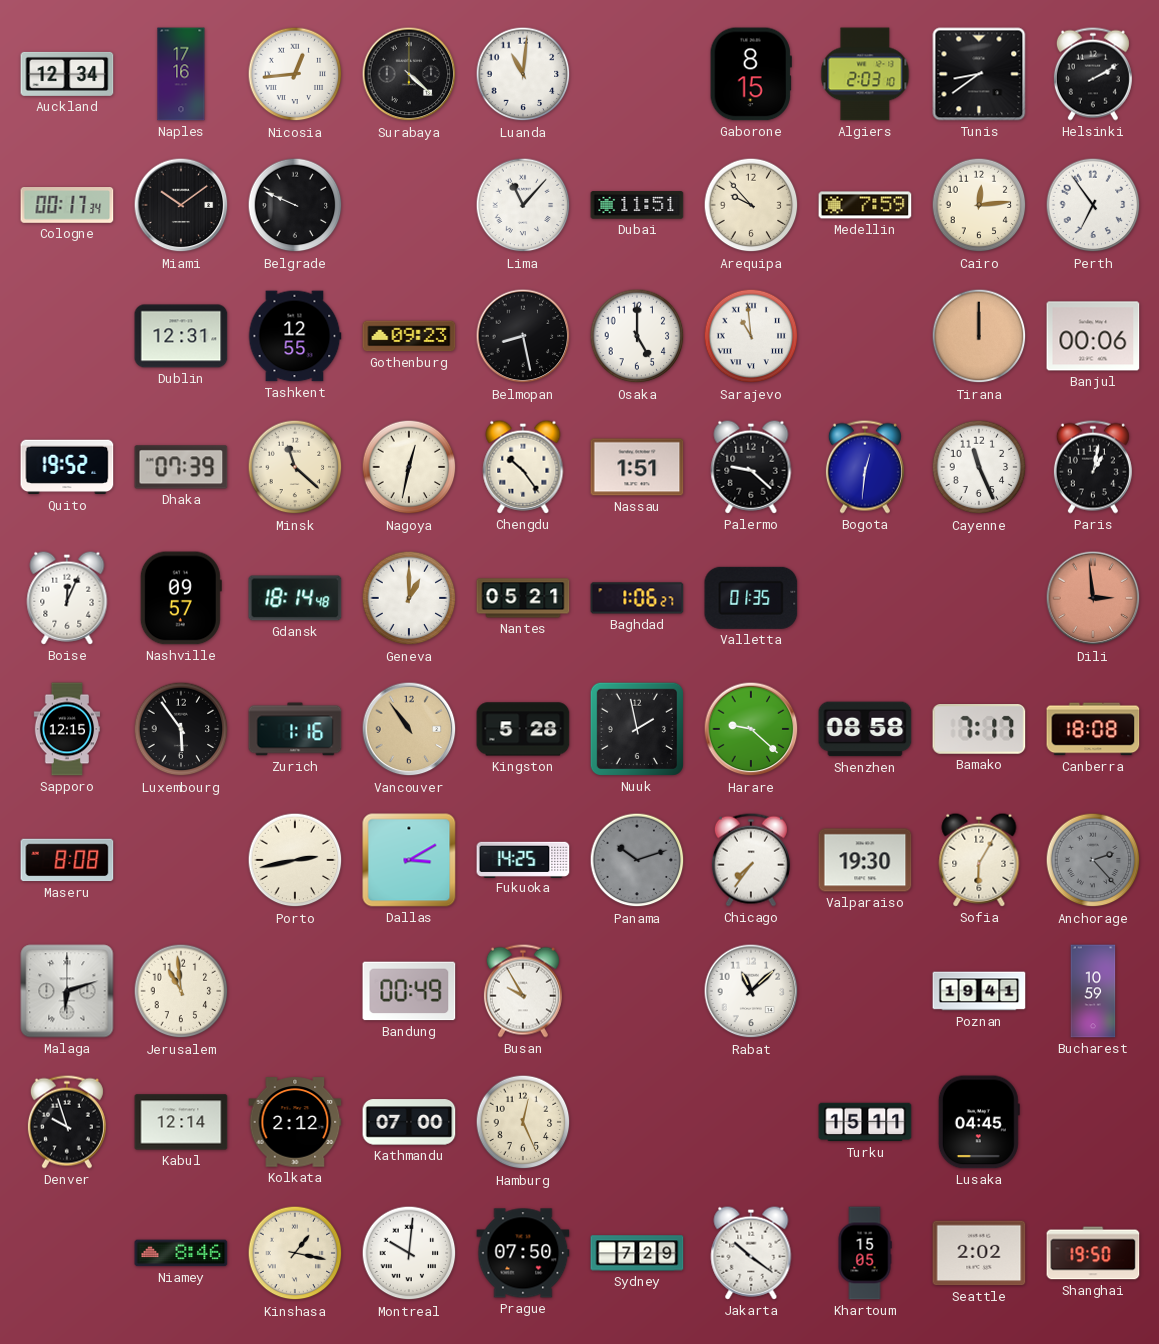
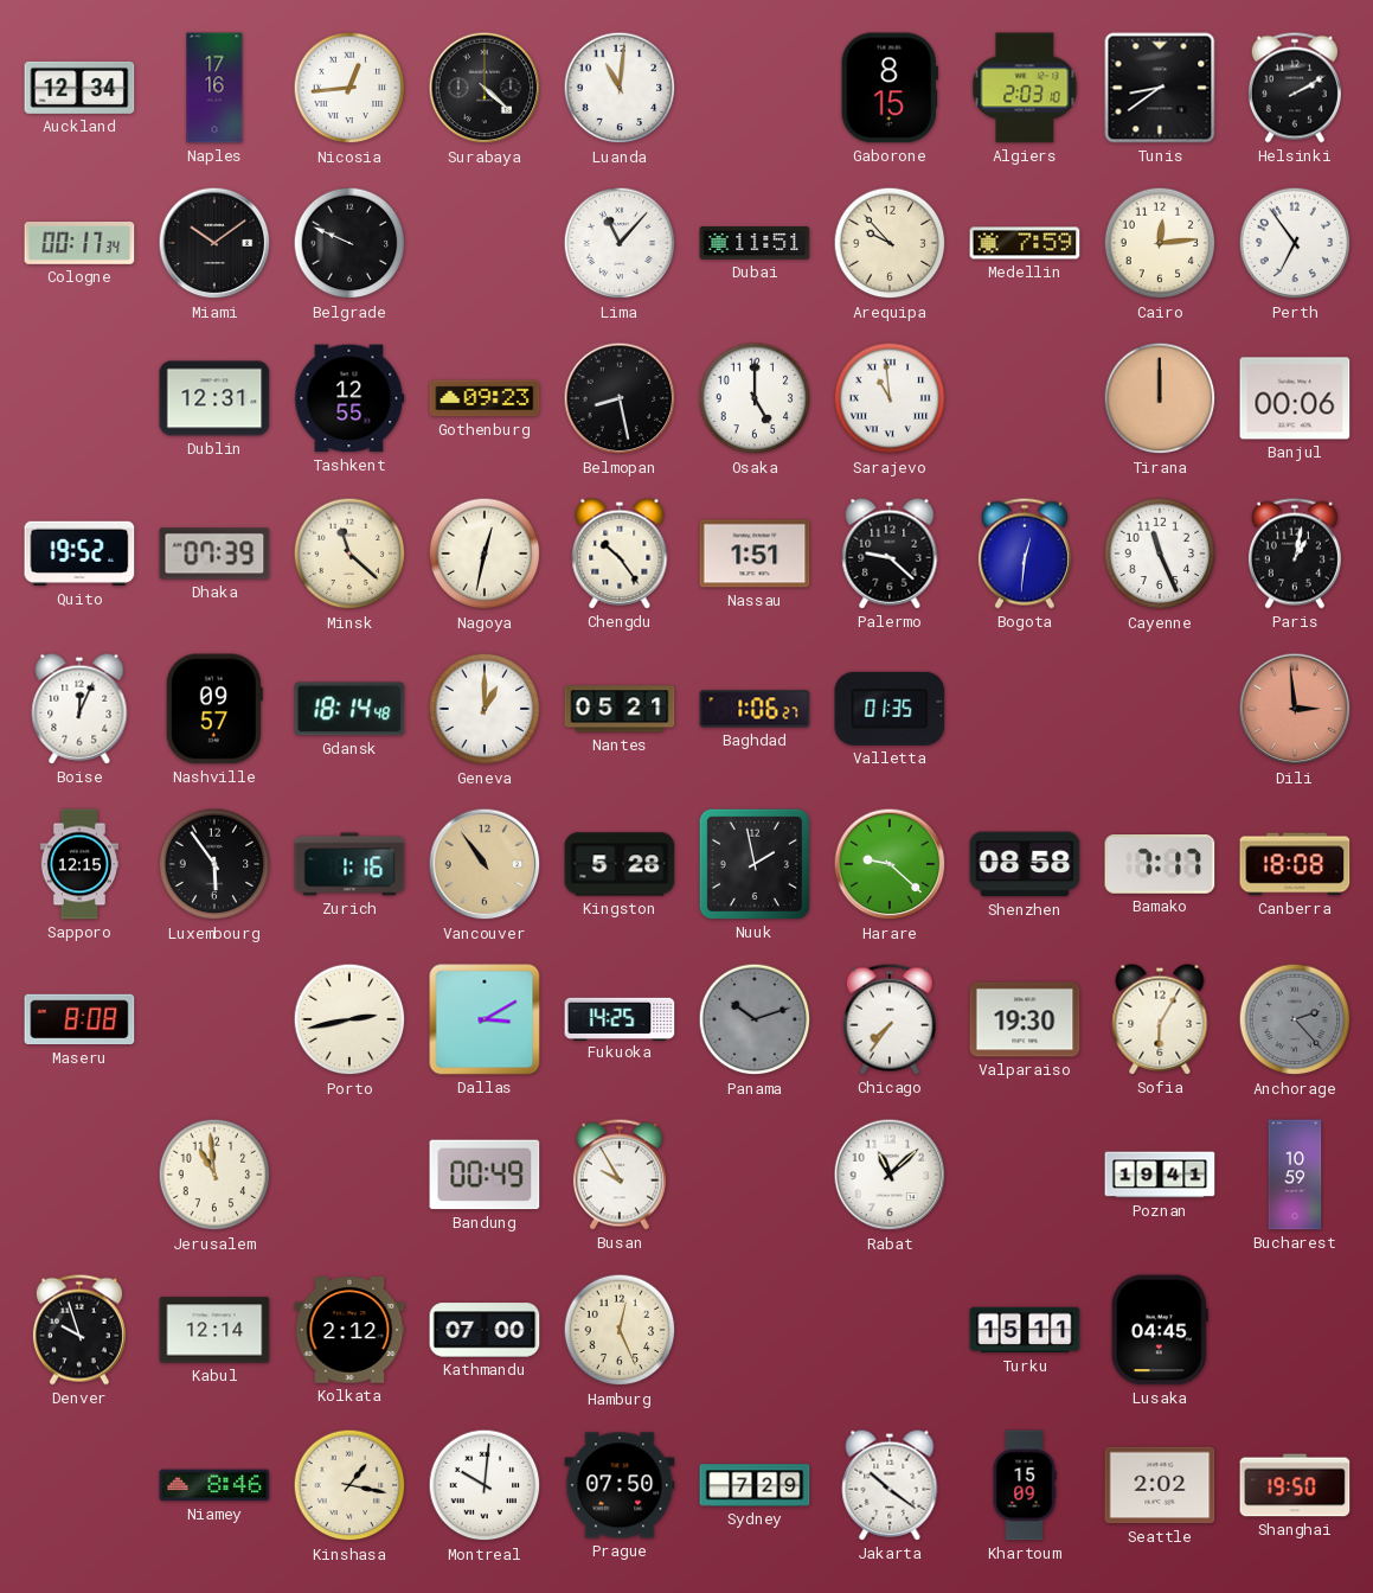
Malaga: 6:12 -> none
Khartoum: 15:05 -> 15:09
